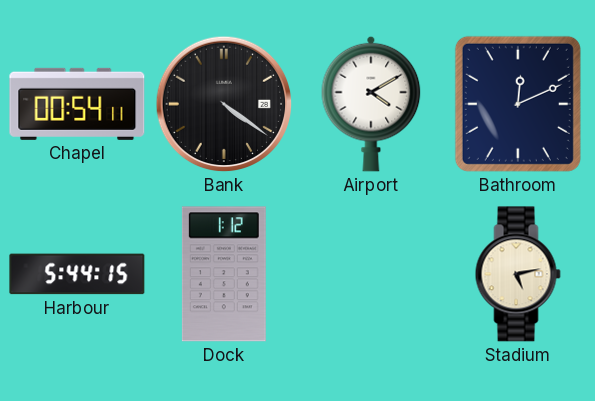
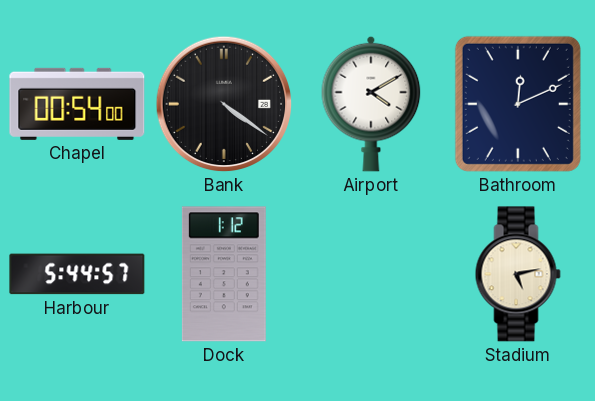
Chapel: 00:54:11 -> 00:54:00
Harbour: 5:44:15 -> 5:44:57
